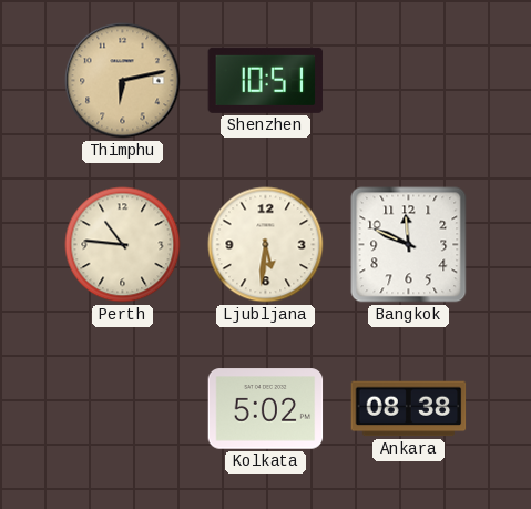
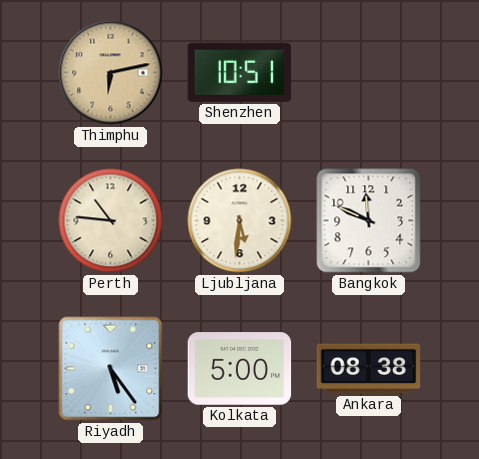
Riyadh: none -> 5:24
Kolkata: 5:02 -> 5:00
